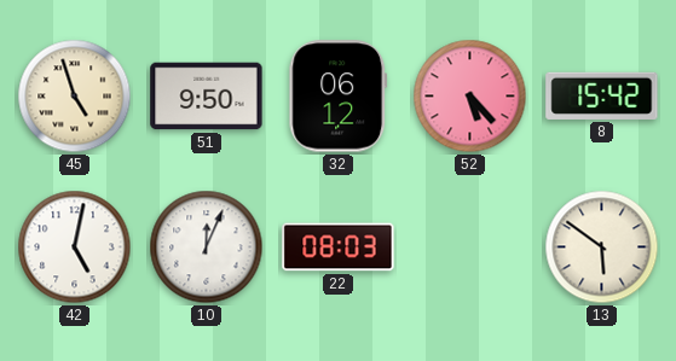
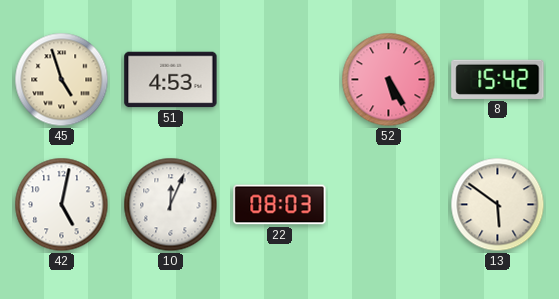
51: 9:50 -> 4:53
32: 06:12 -> none
52: 5:23 -> 5:25
